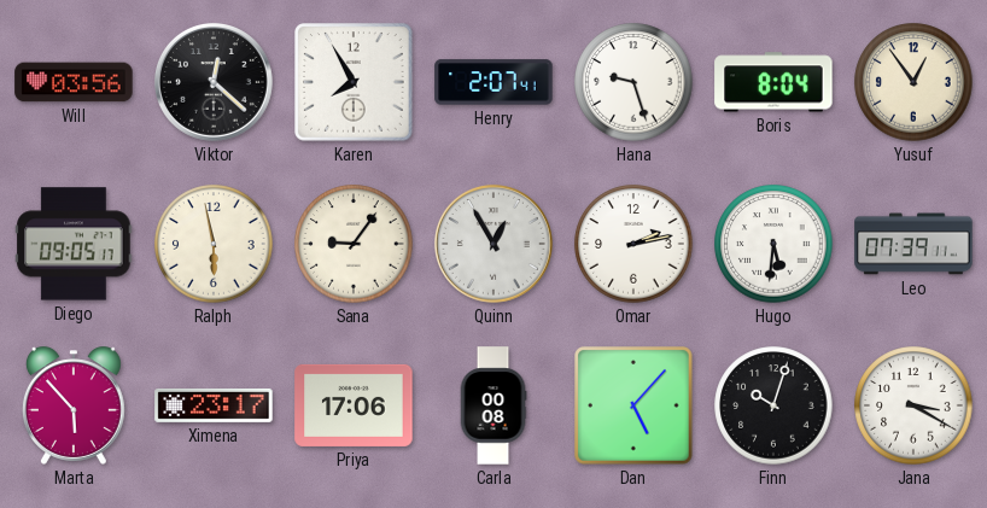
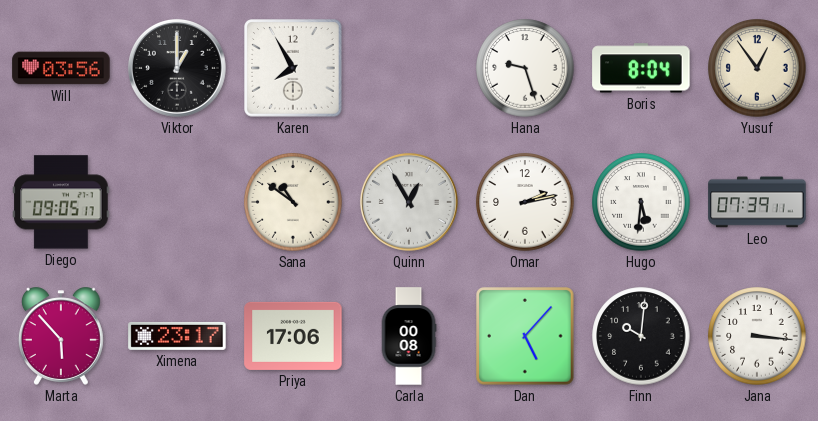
Viktor: 12:22 -> 1:00
Henry: 2:07 -> none
Ralph: 5:58 -> none
Sana: 9:06 -> 10:51
Finn: 10:03 -> 10:01
Jana: 3:20 -> 3:16
